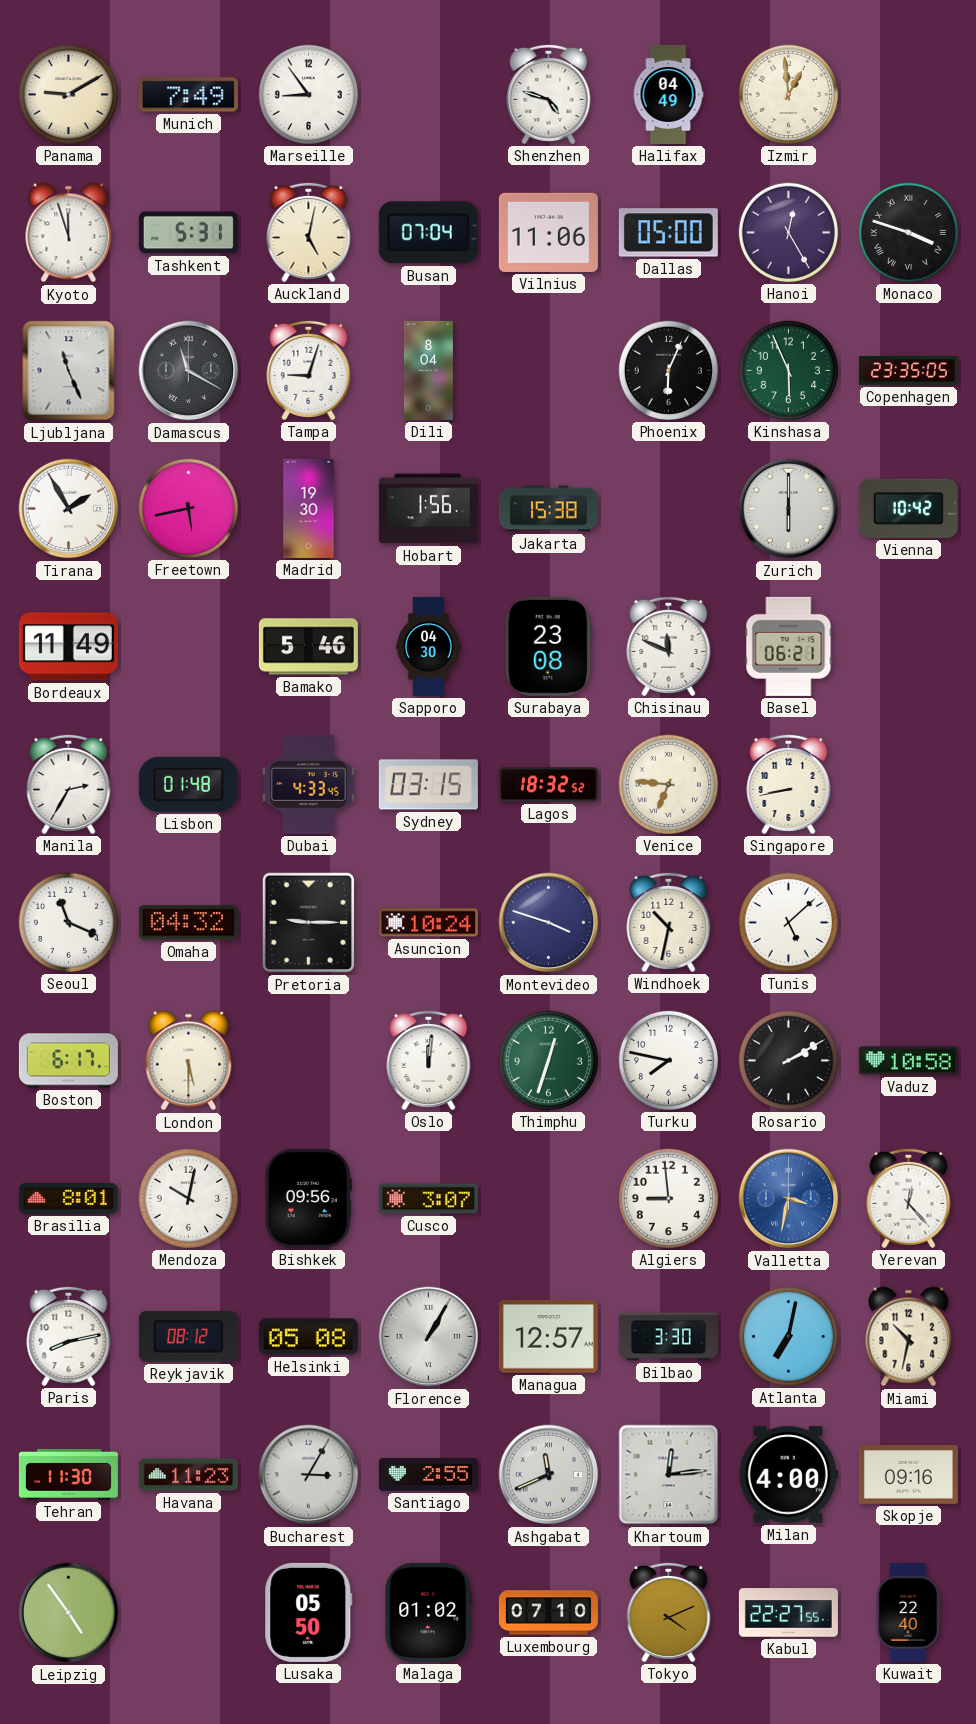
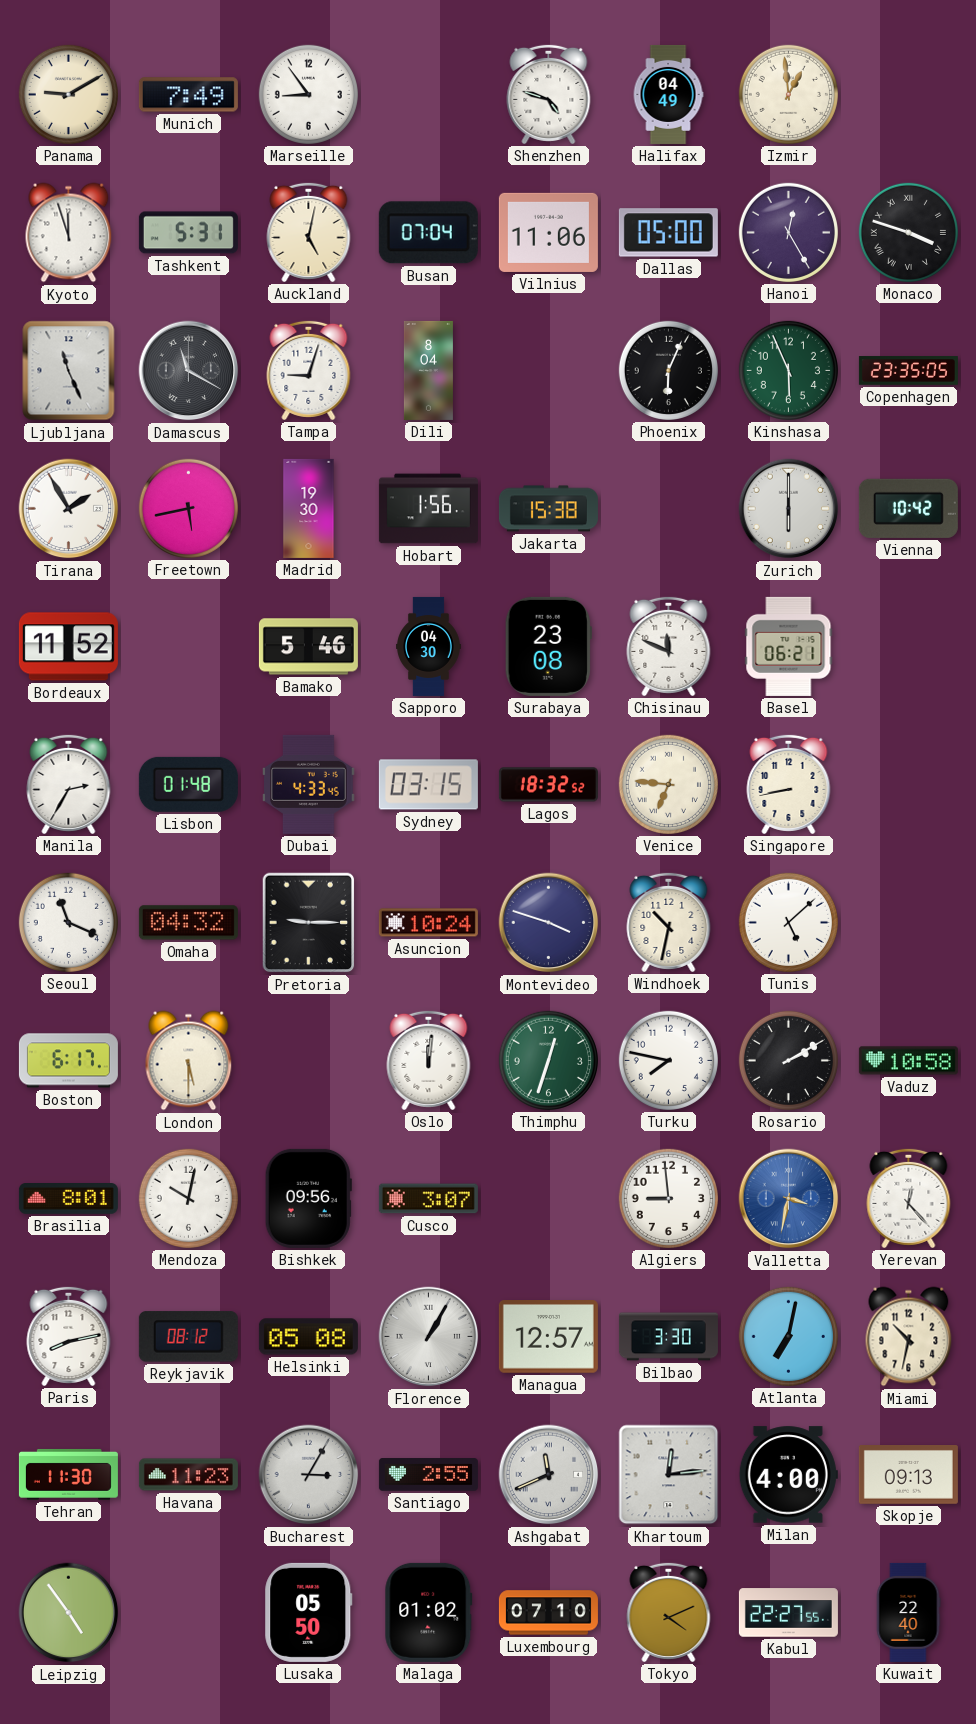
Bordeaux: 11:49 -> 11:52
Skopje: 09:16 -> 09:13
